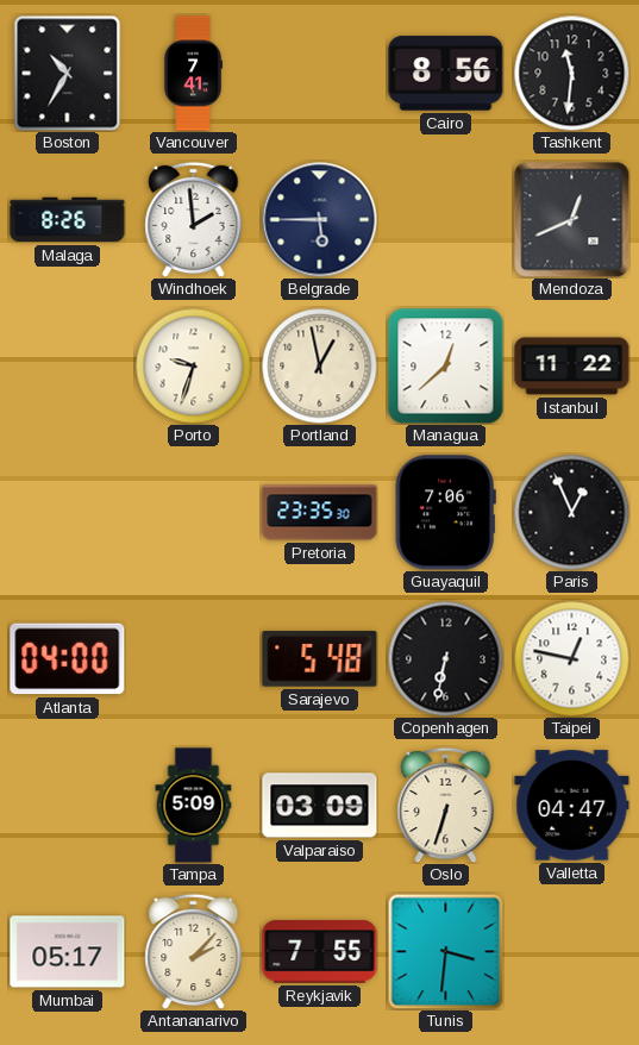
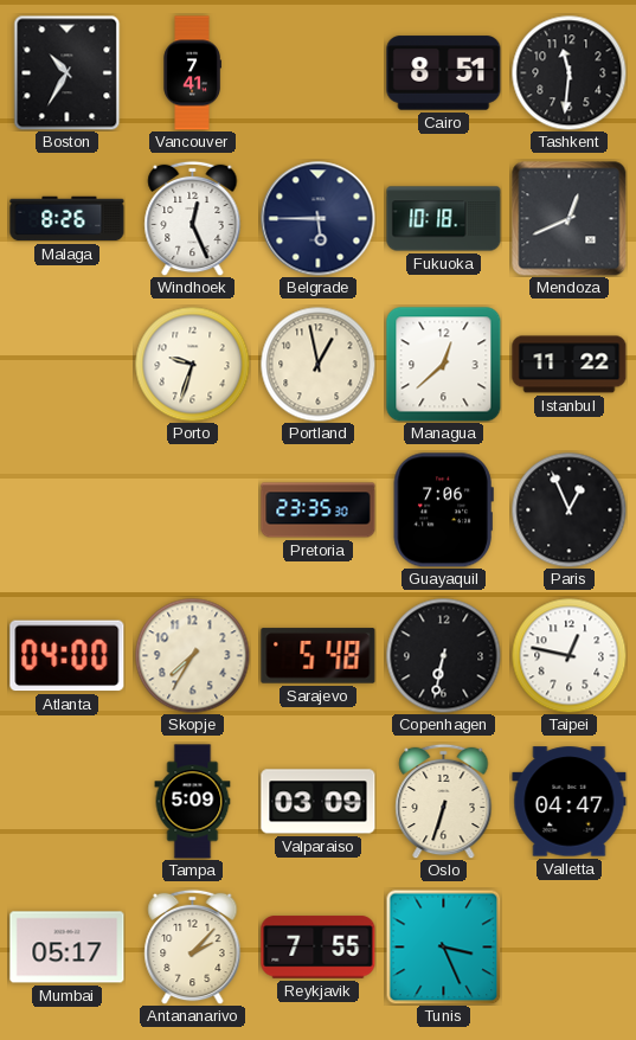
Cairo: 8:56 -> 8:51
Windhoek: 1:59 -> 12:26
Fukuoka: none -> 10:18
Skopje: none -> 7:35
Tunis: 3:31 -> 3:26
